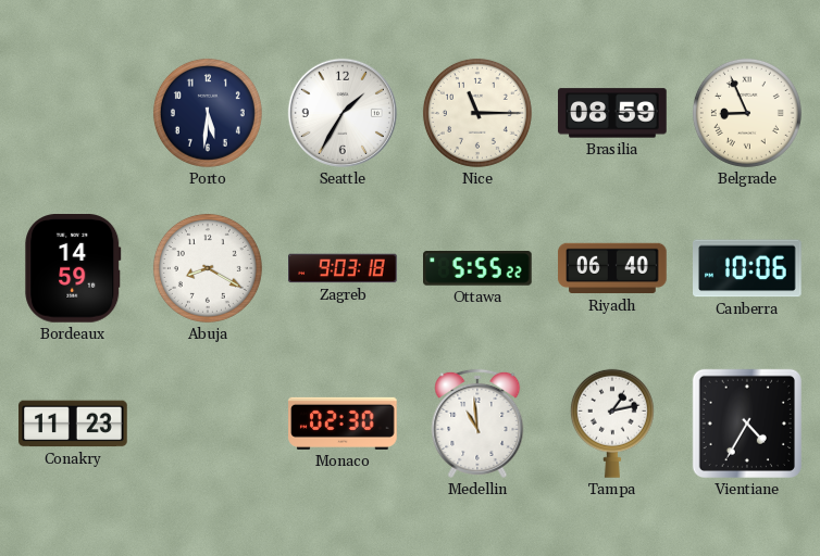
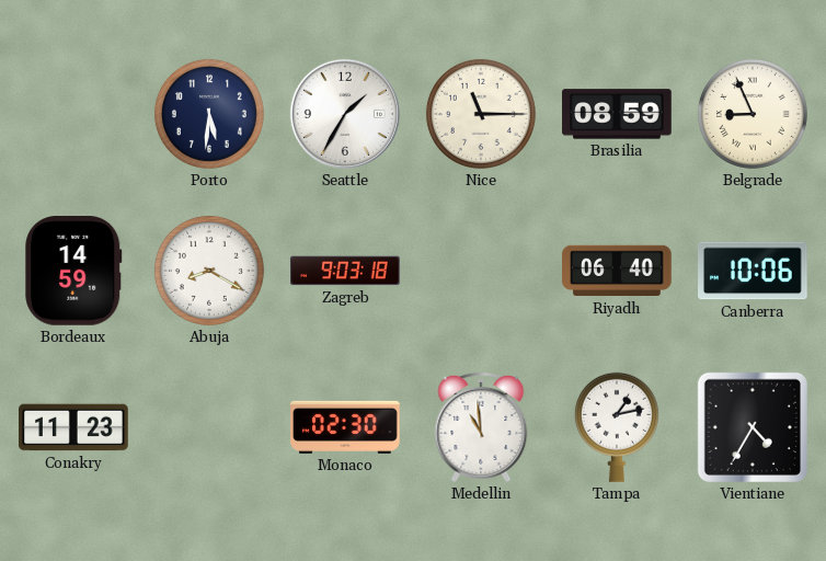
Ottawa: 5:55 -> none
